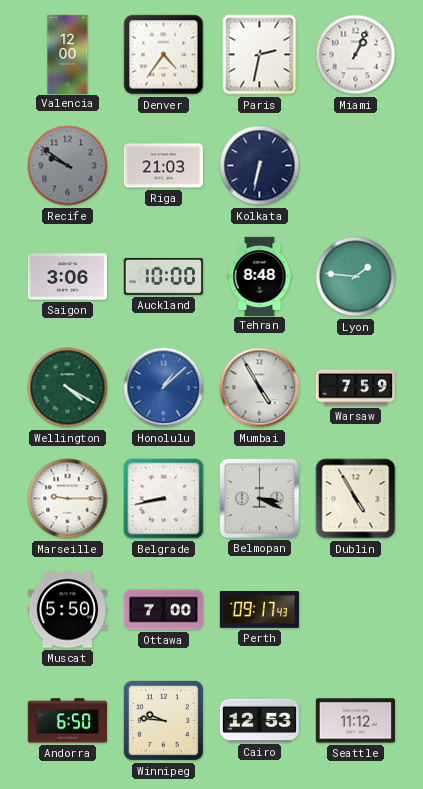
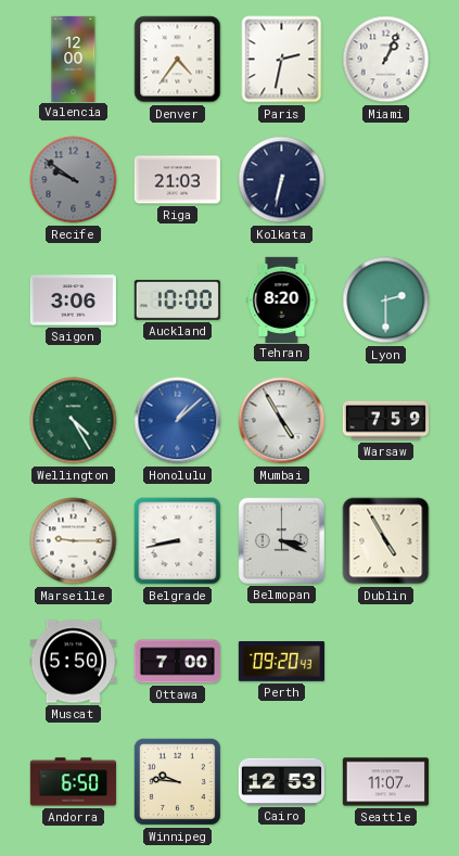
Tehran: 8:48 -> 8:20
Lyon: 1:46 -> 2:30
Wellington: 4:20 -> 4:25
Perth: 09:17 -> 09:20
Seattle: 11:12 -> 11:07
